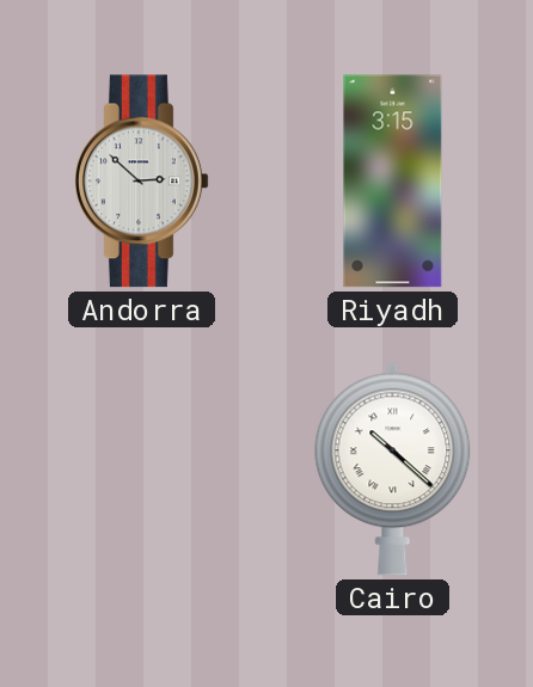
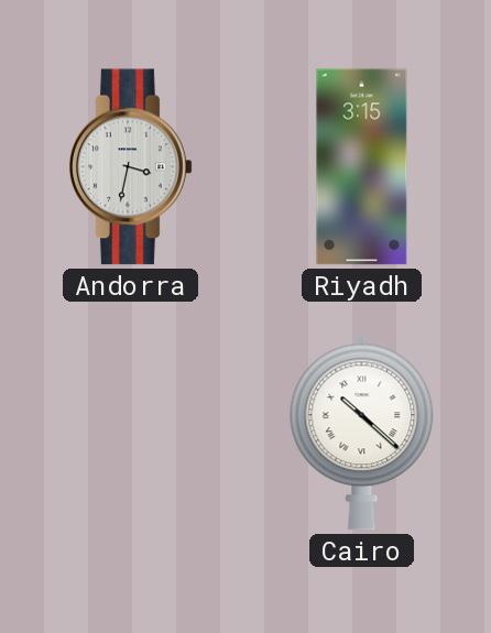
Andorra: 2:52 -> 3:32
